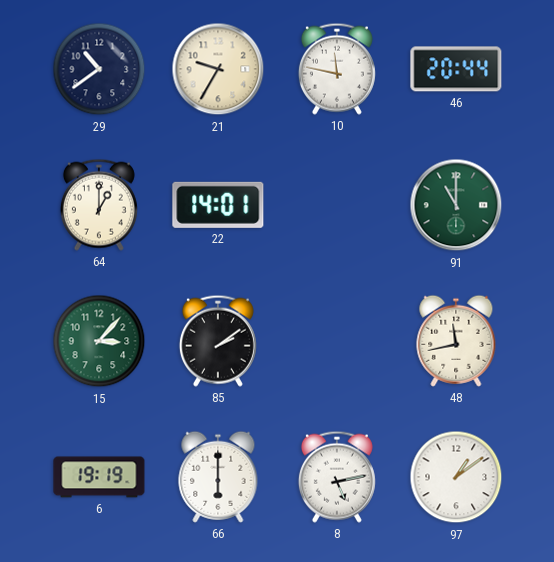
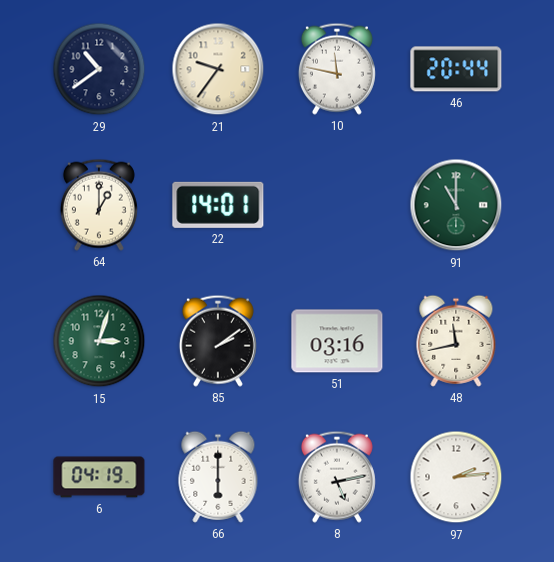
21: 9:35 -> 9:36
15: 3:07 -> 3:03
51: none -> 03:16
6: 19:19 -> 04:19
97: 1:09 -> 2:14
